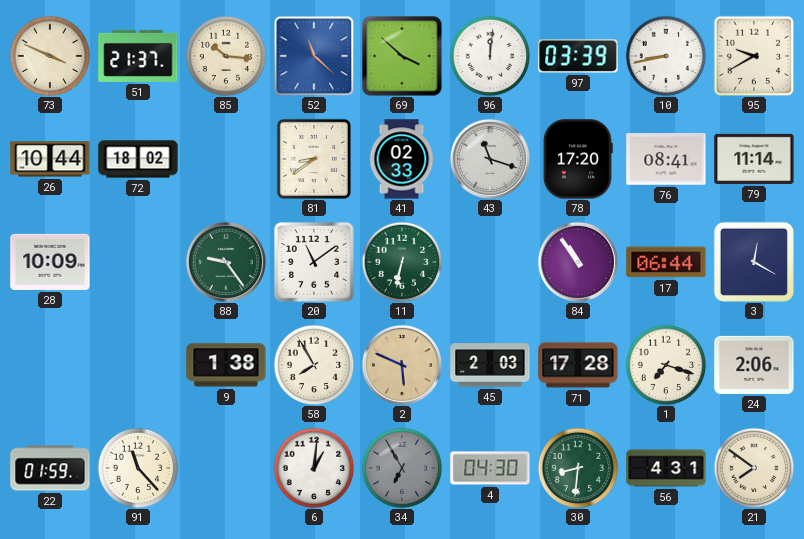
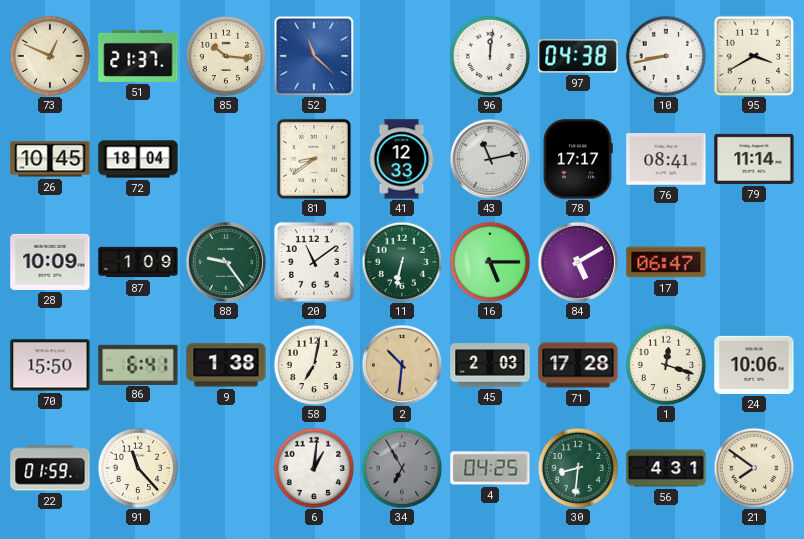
73: 3:49 -> 12:49
69: 3:52 -> none
97: 03:39 -> 04:38
95: 9:40 -> 3:40
26: 10:44 -> 10:45
72: 18:02 -> 18:04
41: 02:33 -> 12:33
43: 11:18 -> 11:13
78: 17:20 -> 17:17
87: none -> 1:09
16: none -> 5:15
84: 10:54 -> 5:10
17: 06:44 -> 06:47
3: 12:20 -> none
70: none -> 15:50
86: none -> 6:41
58: 7:55 -> 7:02
2: 5:49 -> 10:31
1: 7:18 -> 12:18
24: 2:06 -> 10:06
4: 04:30 -> 04:25
